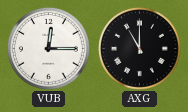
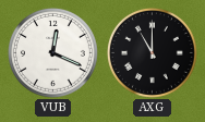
VUB: 12:15 -> 12:19
